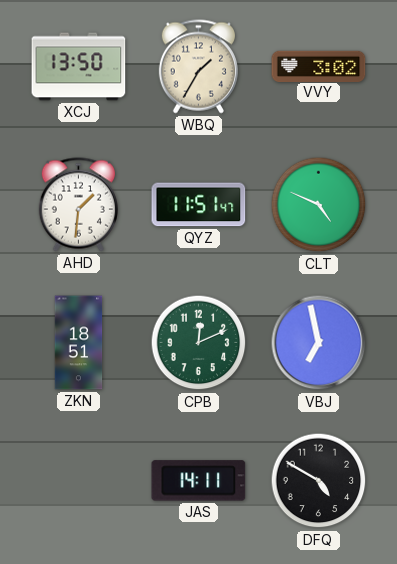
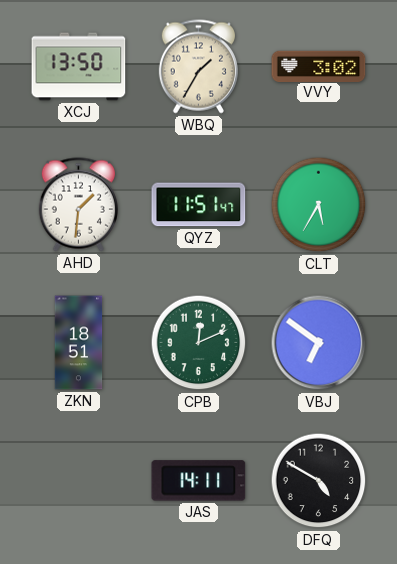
CLT: 4:49 -> 5:35
VBJ: 6:58 -> 6:51
